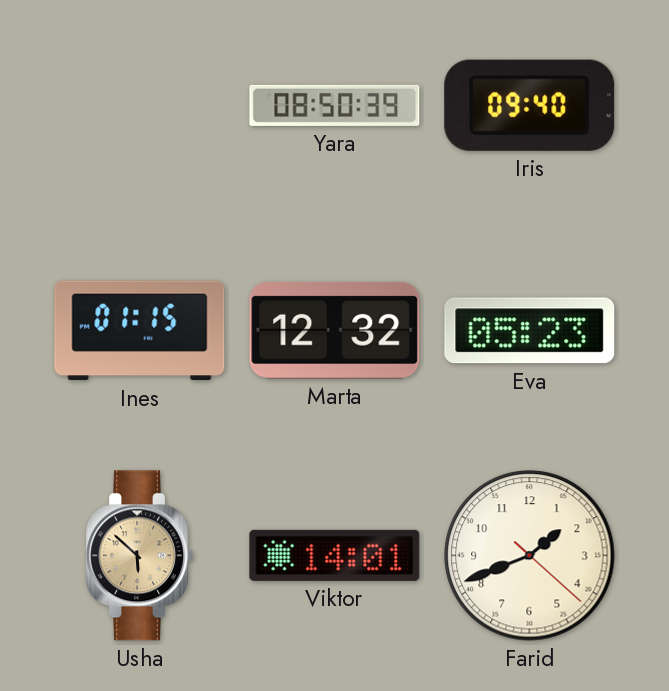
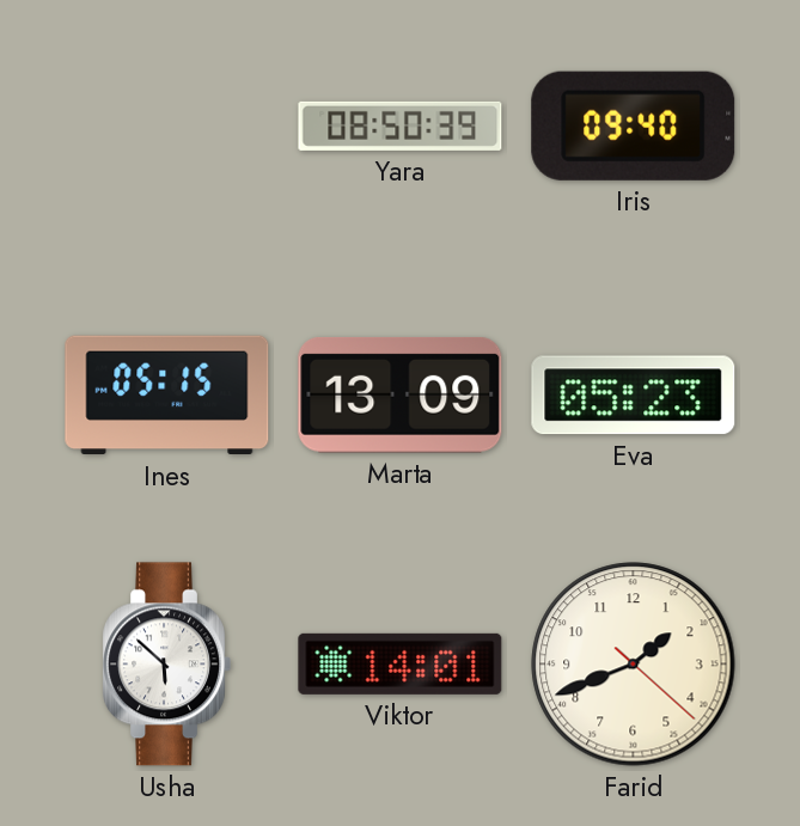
Ines: 01:15 -> 05:15
Marta: 12:32 -> 13:09
Usha dial: champagne -> white
